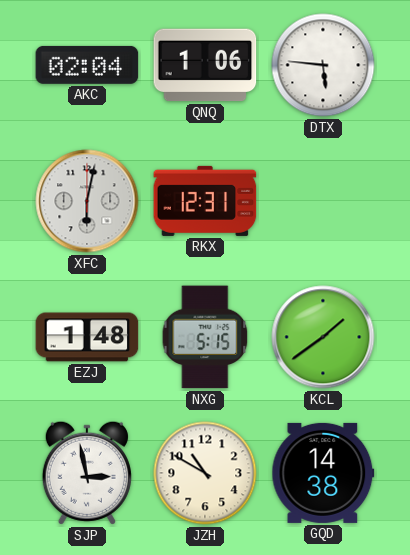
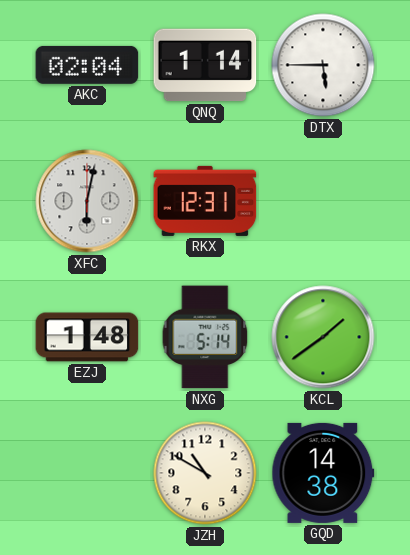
QNQ: 1:06 -> 1:14
DTX: 5:46 -> 5:45
NXG: 5:15 -> 5:14
SJP: 2:58 -> none
